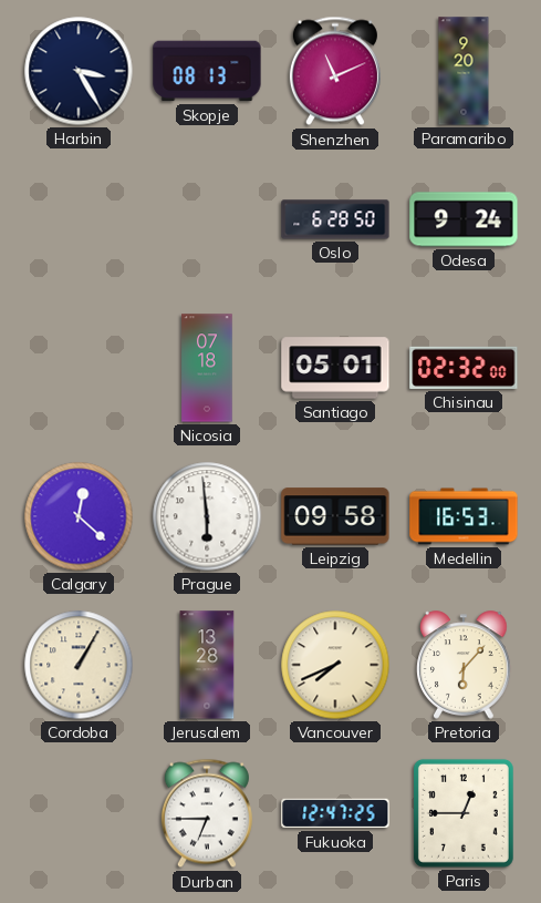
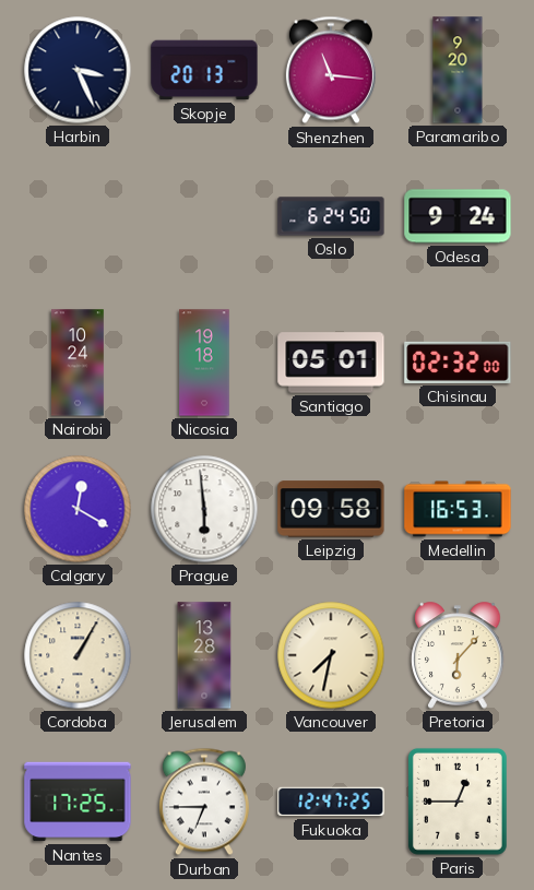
Harbin: 3:25 -> 3:26
Skopje: 08:13 -> 20:13
Shenzhen: 11:11 -> 11:16
Oslo: 6:28 -> 6:24
Nairobi: none -> 10:24
Nicosia: 07:18 -> 19:18
Calgary: 12:22 -> 12:20
Vancouver: 7:41 -> 7:32
Nantes: none -> 17:25
